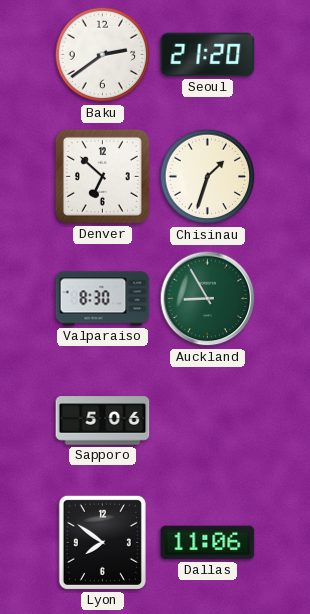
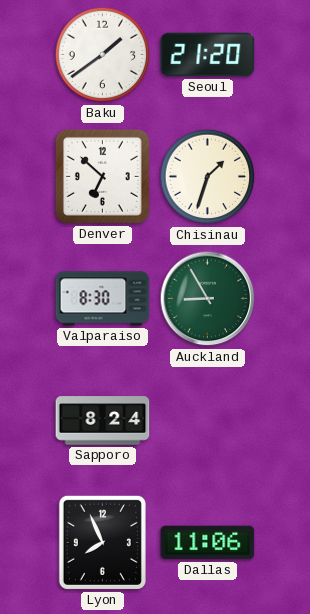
Baku: 2:39 -> 1:39
Sapporo: 5:06 -> 8:24
Lyon: 7:51 -> 7:56
